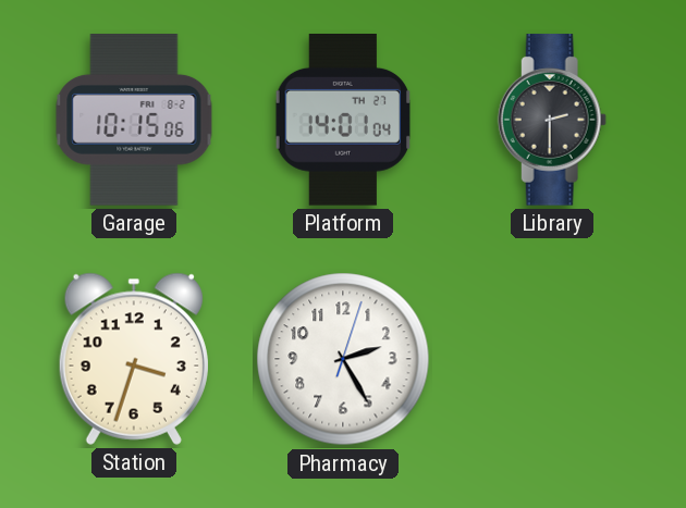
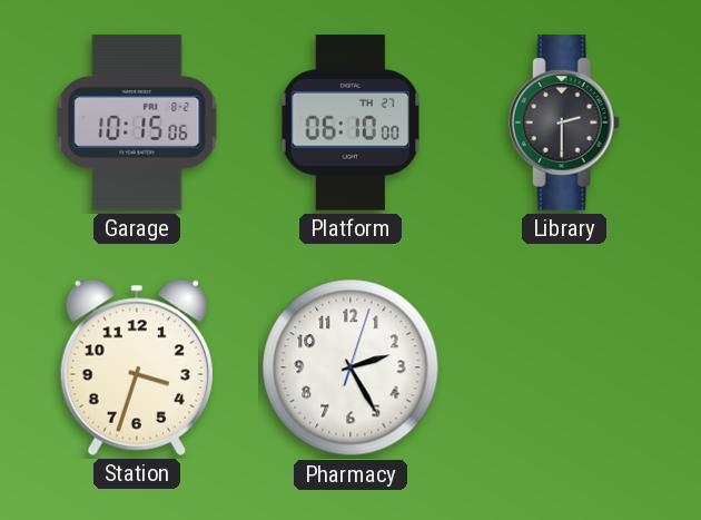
Platform: 14:01 -> 06:10
